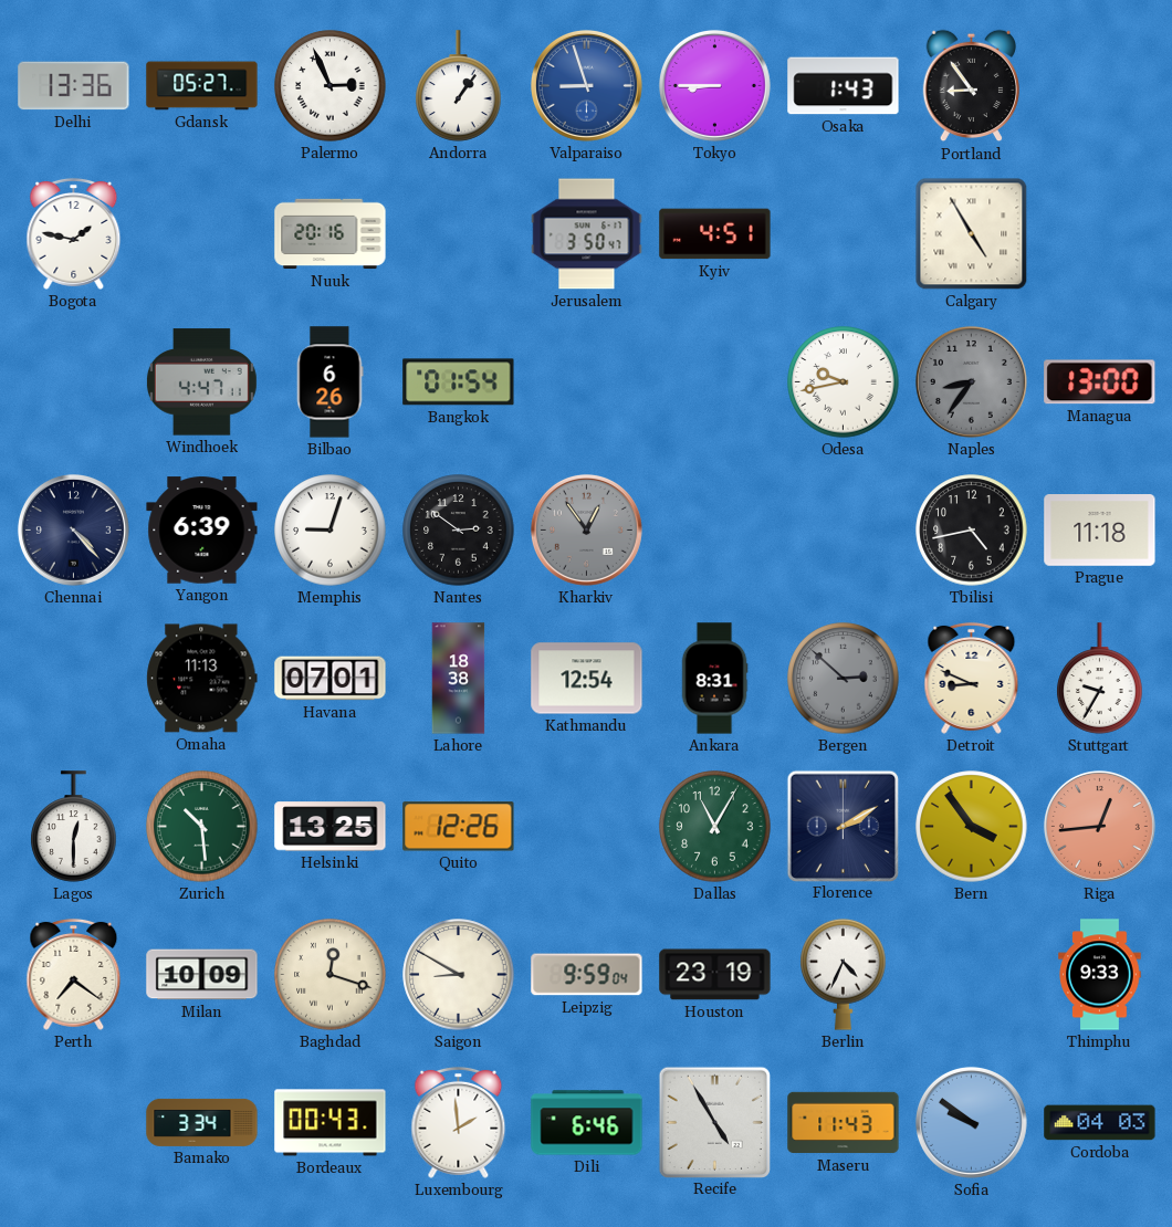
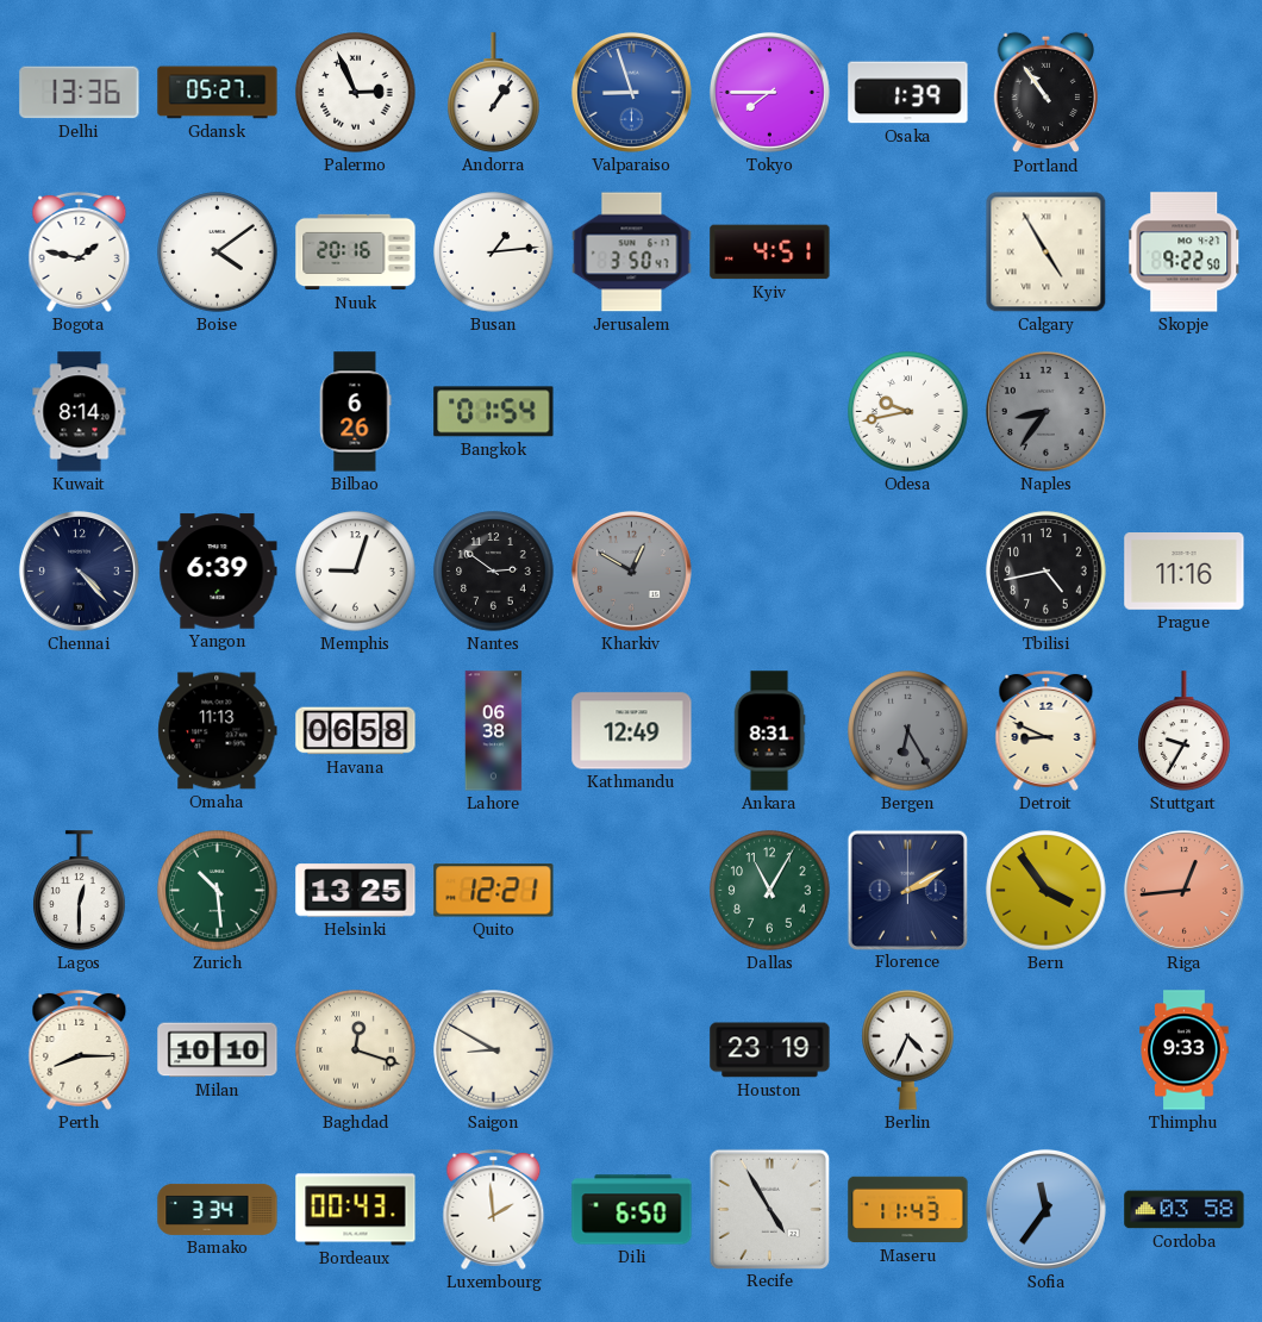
Tokyo: 8:45 -> 7:45
Osaka: 1:43 -> 1:39
Portland: 8:54 -> 10:54
Boise: none -> 4:09
Busan: none -> 1:14
Skopje: none -> 9:22
Kuwait: none -> 8:14
Windhoek: 4:47 -> none
Managua: 13:00 -> none
Kharkiv: 12:54 -> 12:50
Prague: 11:18 -> 11:16
Havana: 07:01 -> 06:58
Lahore: 18:38 -> 06:38
Kathmandu: 12:54 -> 12:49
Bergen: 2:52 -> 6:25
Quito: 12:26 -> 12:21
Perth: 7:21 -> 8:15
Milan: 10:09 -> 10:10
Leipzig: 9:59 -> none
Dili: 6:46 -> 6:50
Sofia: 9:51 -> 11:36
Cordoba: 04:03 -> 03:58
